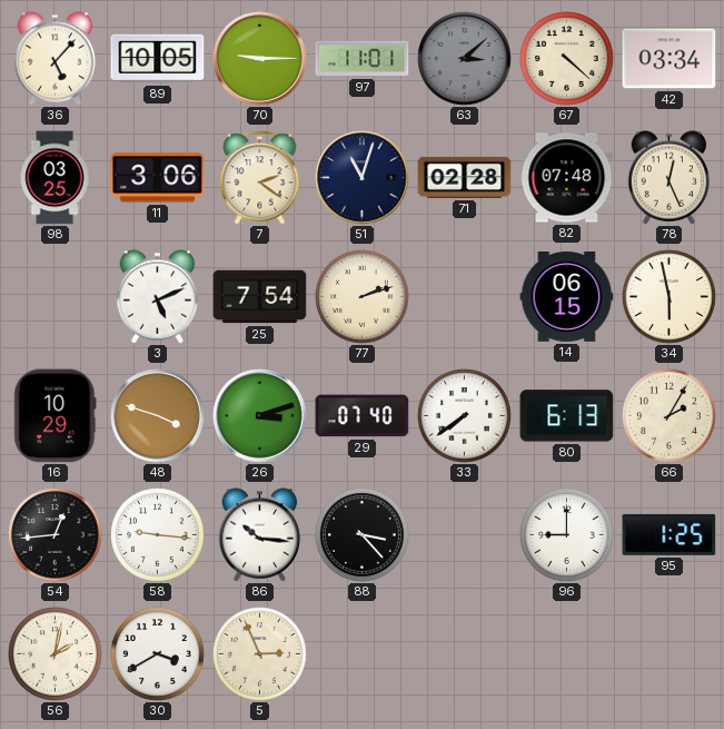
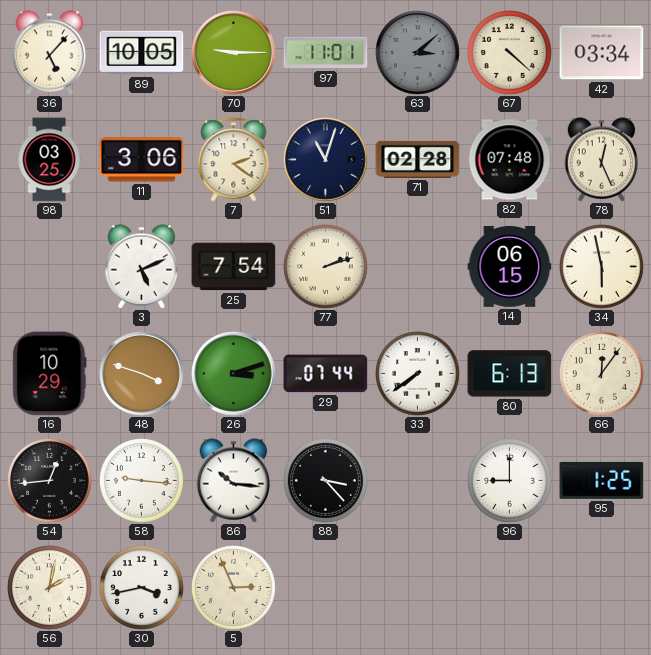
29: 07:40 -> 07:44
66: 2:05 -> 12:06
30: 3:40 -> 3:43
